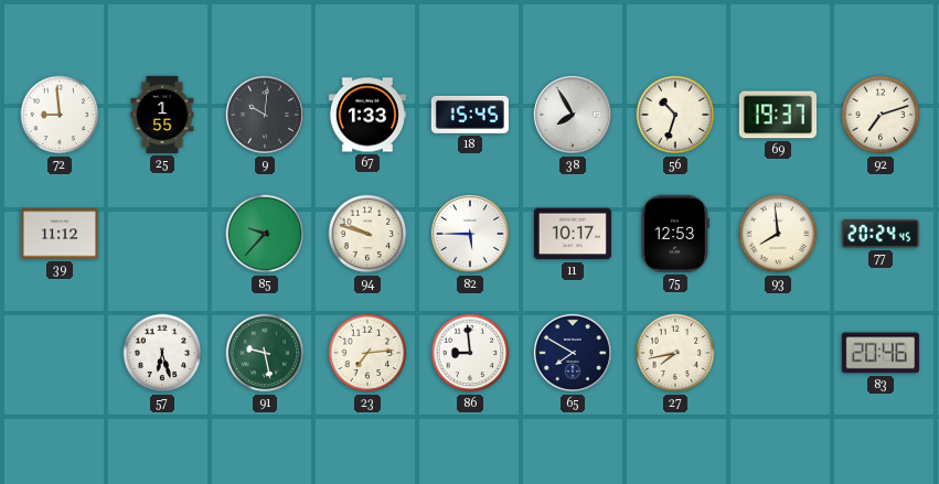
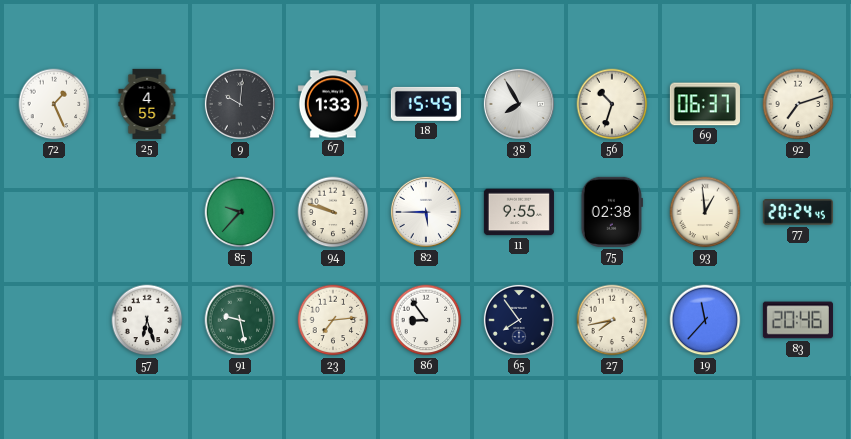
72: 8:59 -> 1:26
25: 1:55 -> 4:55
69: 19:37 -> 06:37
39: 11:12 -> none
11: 10:17 -> 9:55
75: 12:53 -> 02:38
93: 7:59 -> 12:59
86: 8:59 -> 8:54
65: 7:50 -> 7:54
19: none -> 11:37
